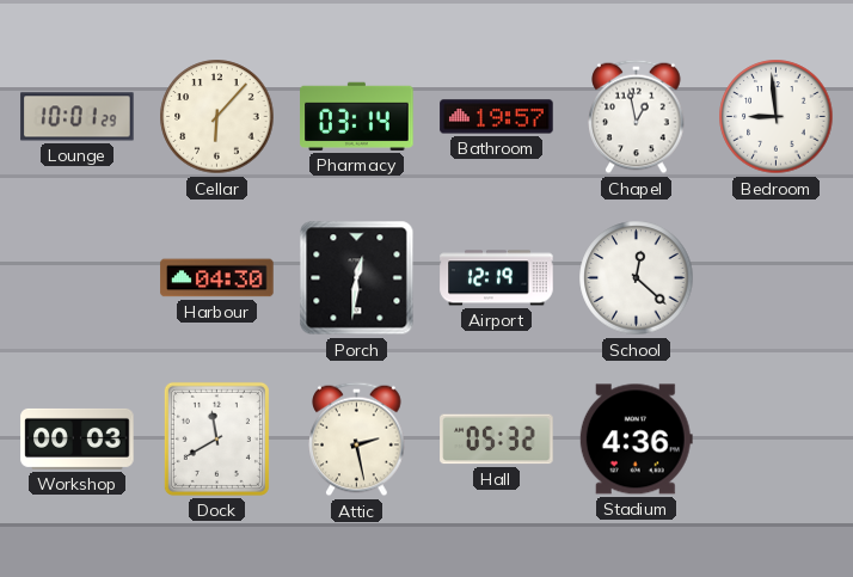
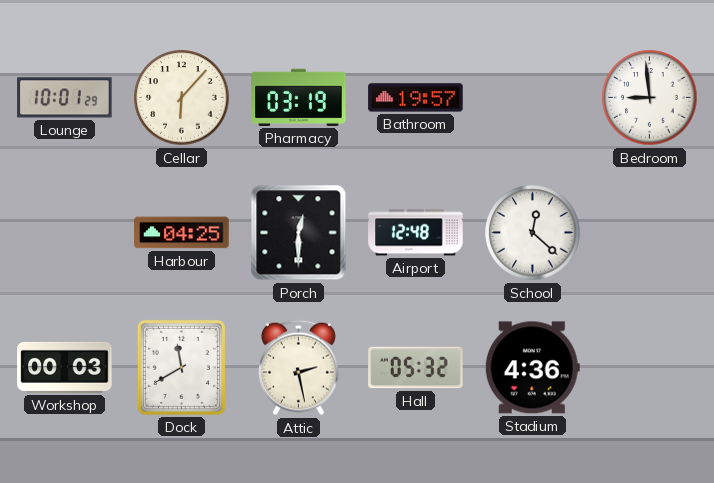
Pharmacy: 03:14 -> 03:19
Chapel: 12:58 -> none
Harbour: 04:30 -> 04:25
Porch: 12:31 -> 12:30
Airport: 12:19 -> 12:48
